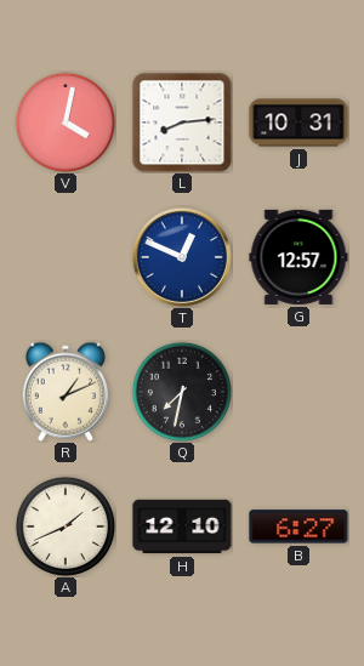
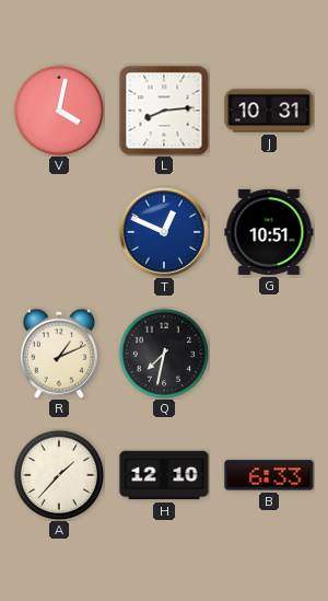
G: 12:57 -> 10:51
A: 1:41 -> 1:37
B: 6:27 -> 6:33
